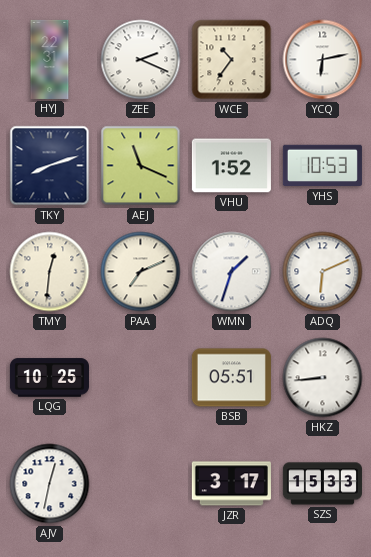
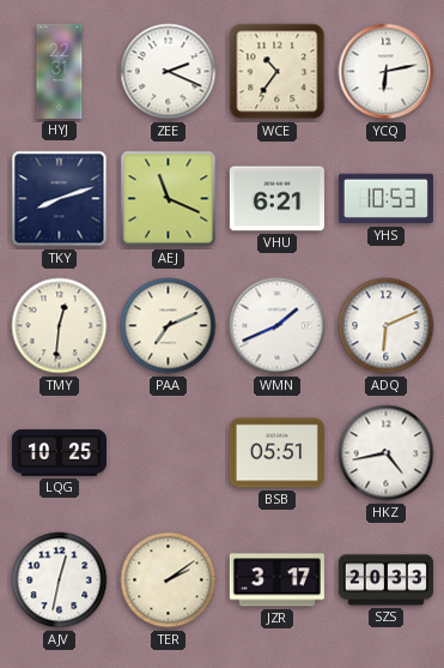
VHU: 1:52 -> 6:21
WMN: 1:33 -> 1:41
HKZ: 8:44 -> 4:43
TER: none -> 2:09
SZS: 15:33 -> 20:33
